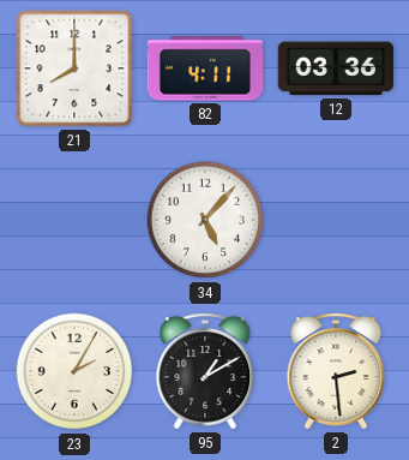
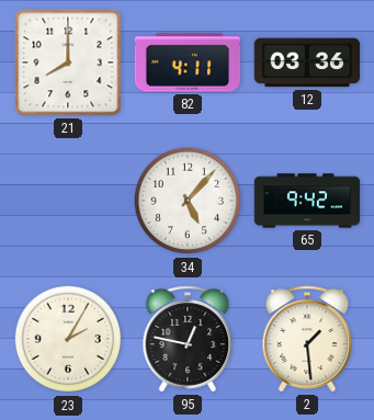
65: none -> 9:42
95: 1:10 -> 12:47
2: 2:29 -> 1:29
